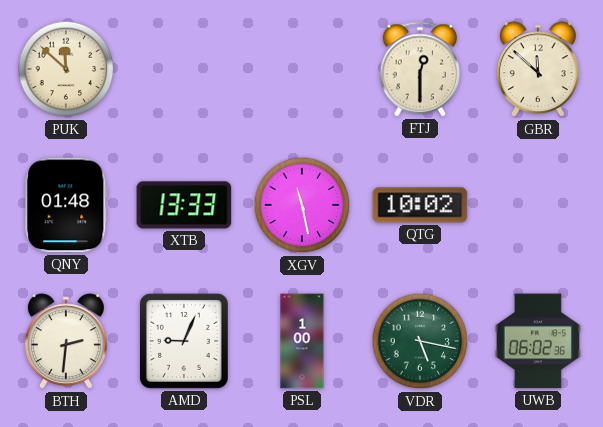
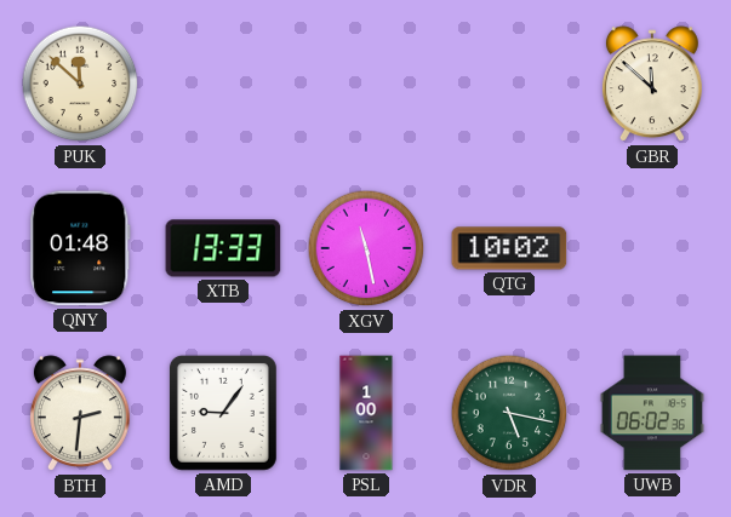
FTJ: 12:30 -> none
AMD: 9:04 -> 9:06
